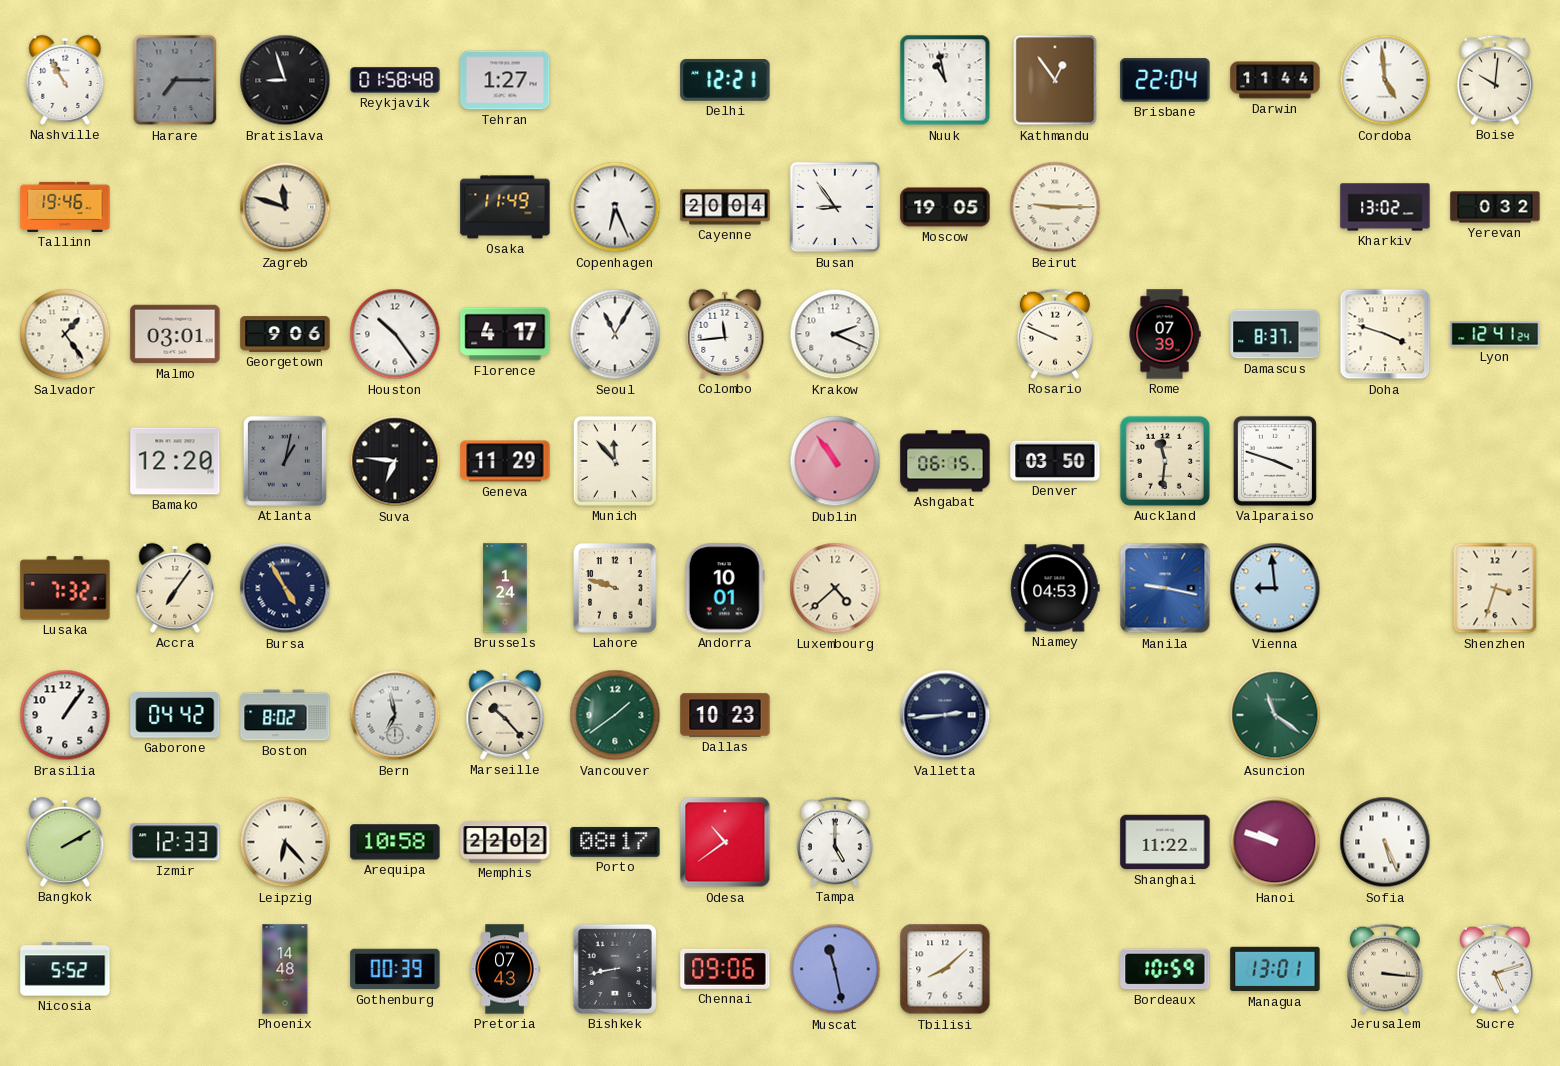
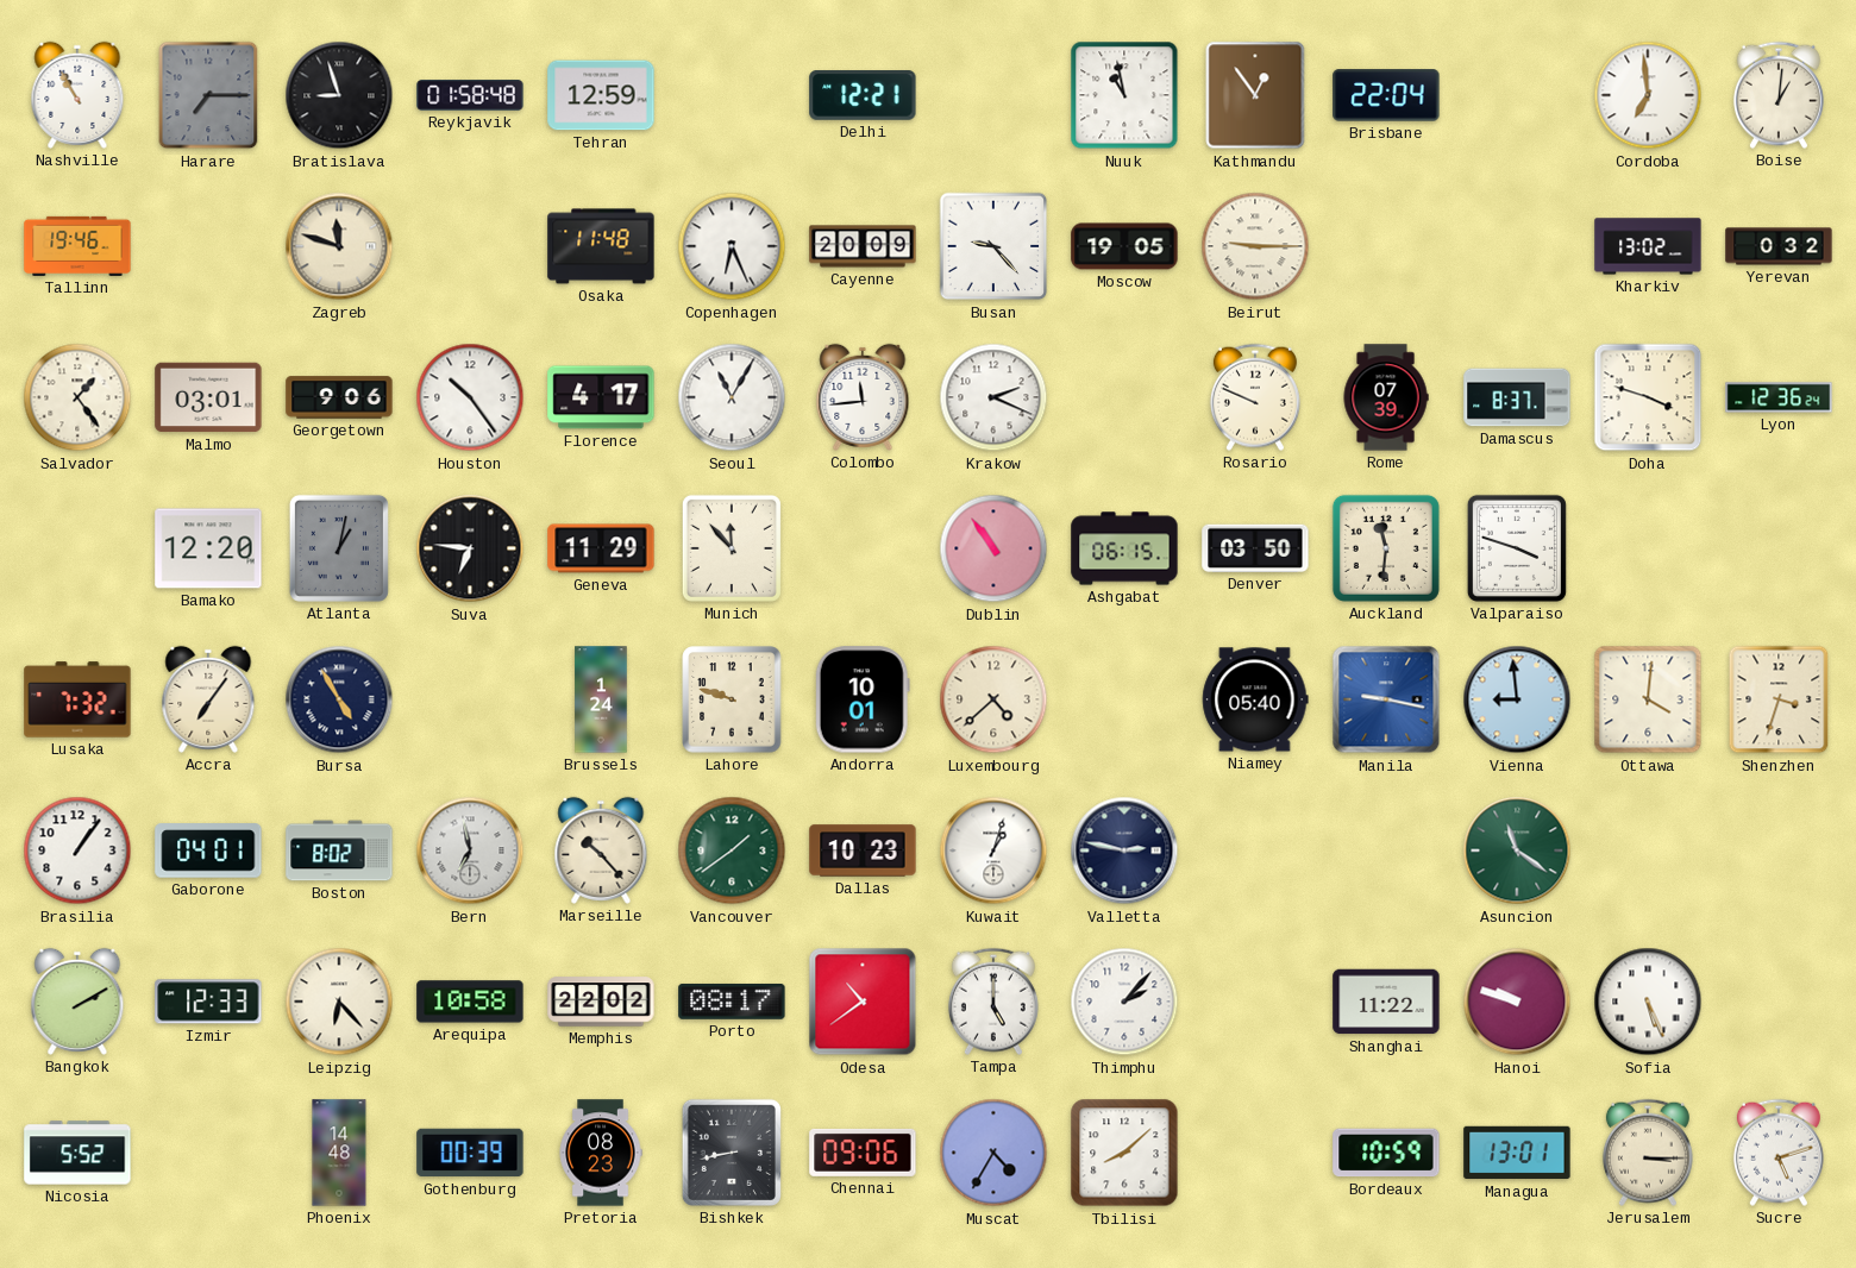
Tehran: 1:27 -> 12:59
Darwin: 11:44 -> none
Cordoba: 4:59 -> 6:59
Boise: 10:01 -> 1:01
Osaka: 11:49 -> 11:48
Cayenne: 20:04 -> 20:09
Busan: 8:54 -> 9:23
Lyon: 12:41 -> 12:36
Niamey: 04:53 -> 05:40
Ottawa: none -> 4:01
Gaborone: 04:42 -> 04:01
Kuwait: none -> 1:03
Valletta: 2:44 -> 2:47
Thimphu: none -> 2:07
Pretoria: 07:43 -> 08:23
Muscat: 11:28 -> 4:35
Jerusalem: 3:16 -> 3:15
